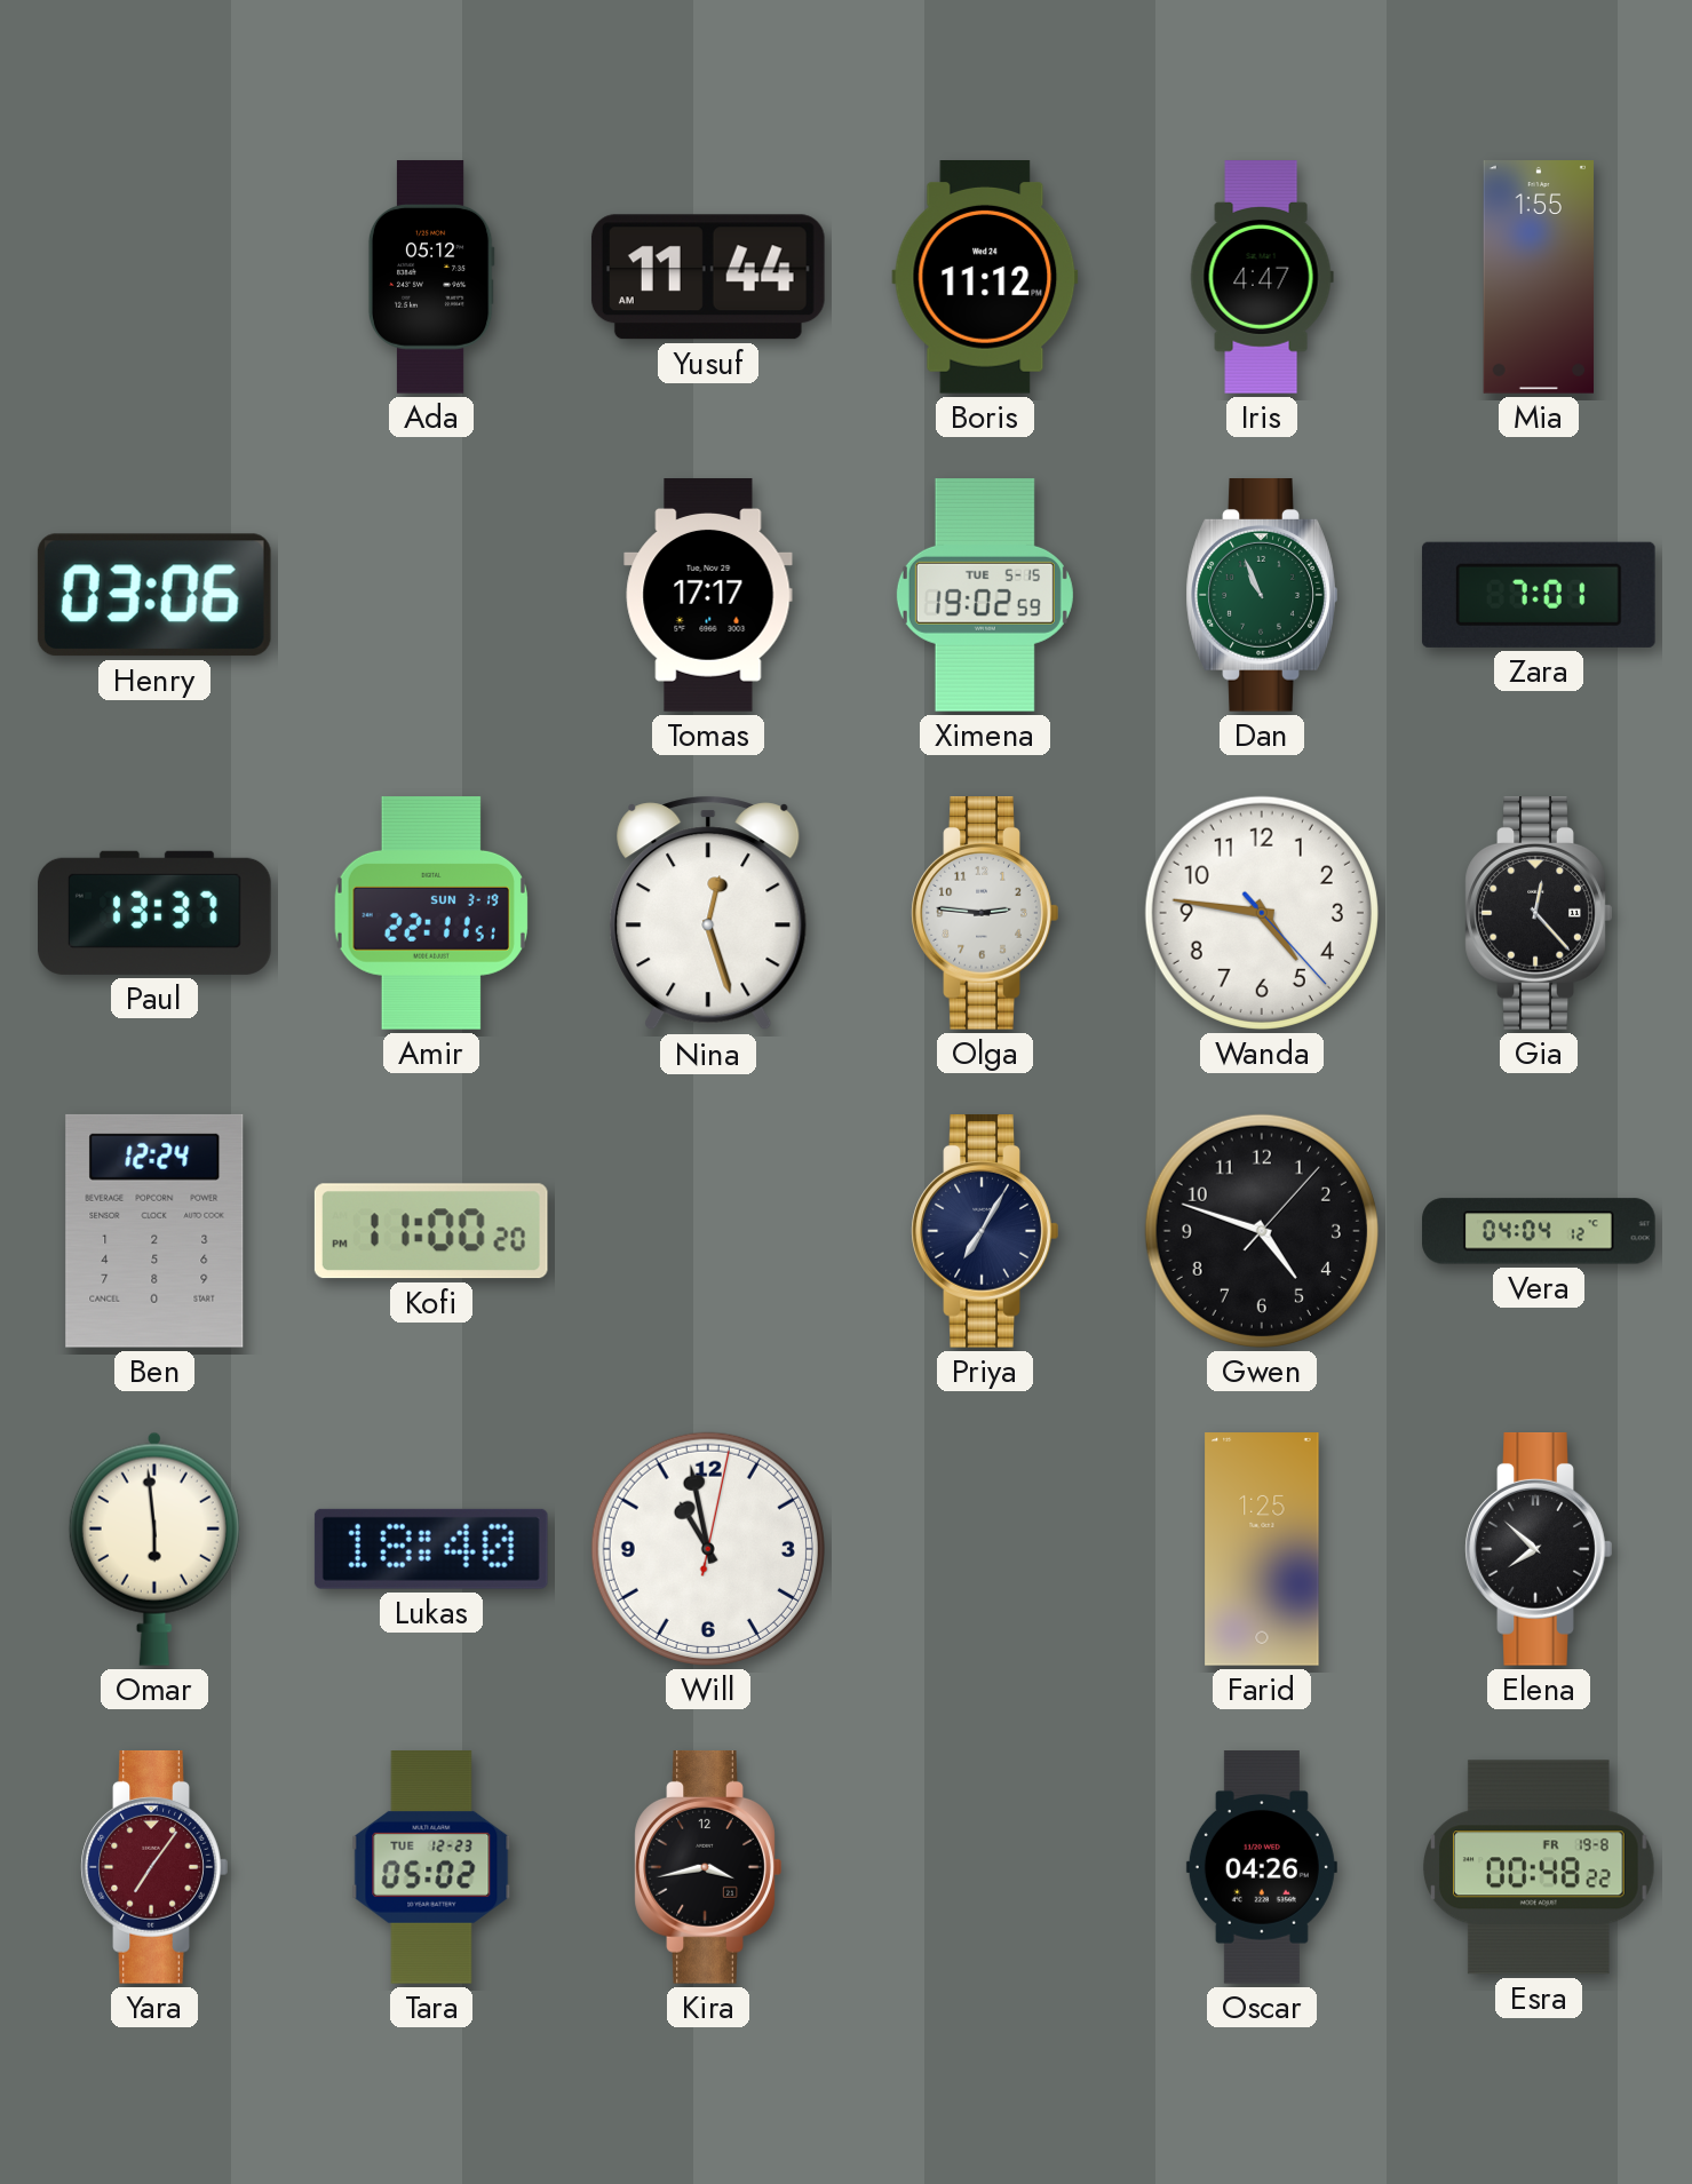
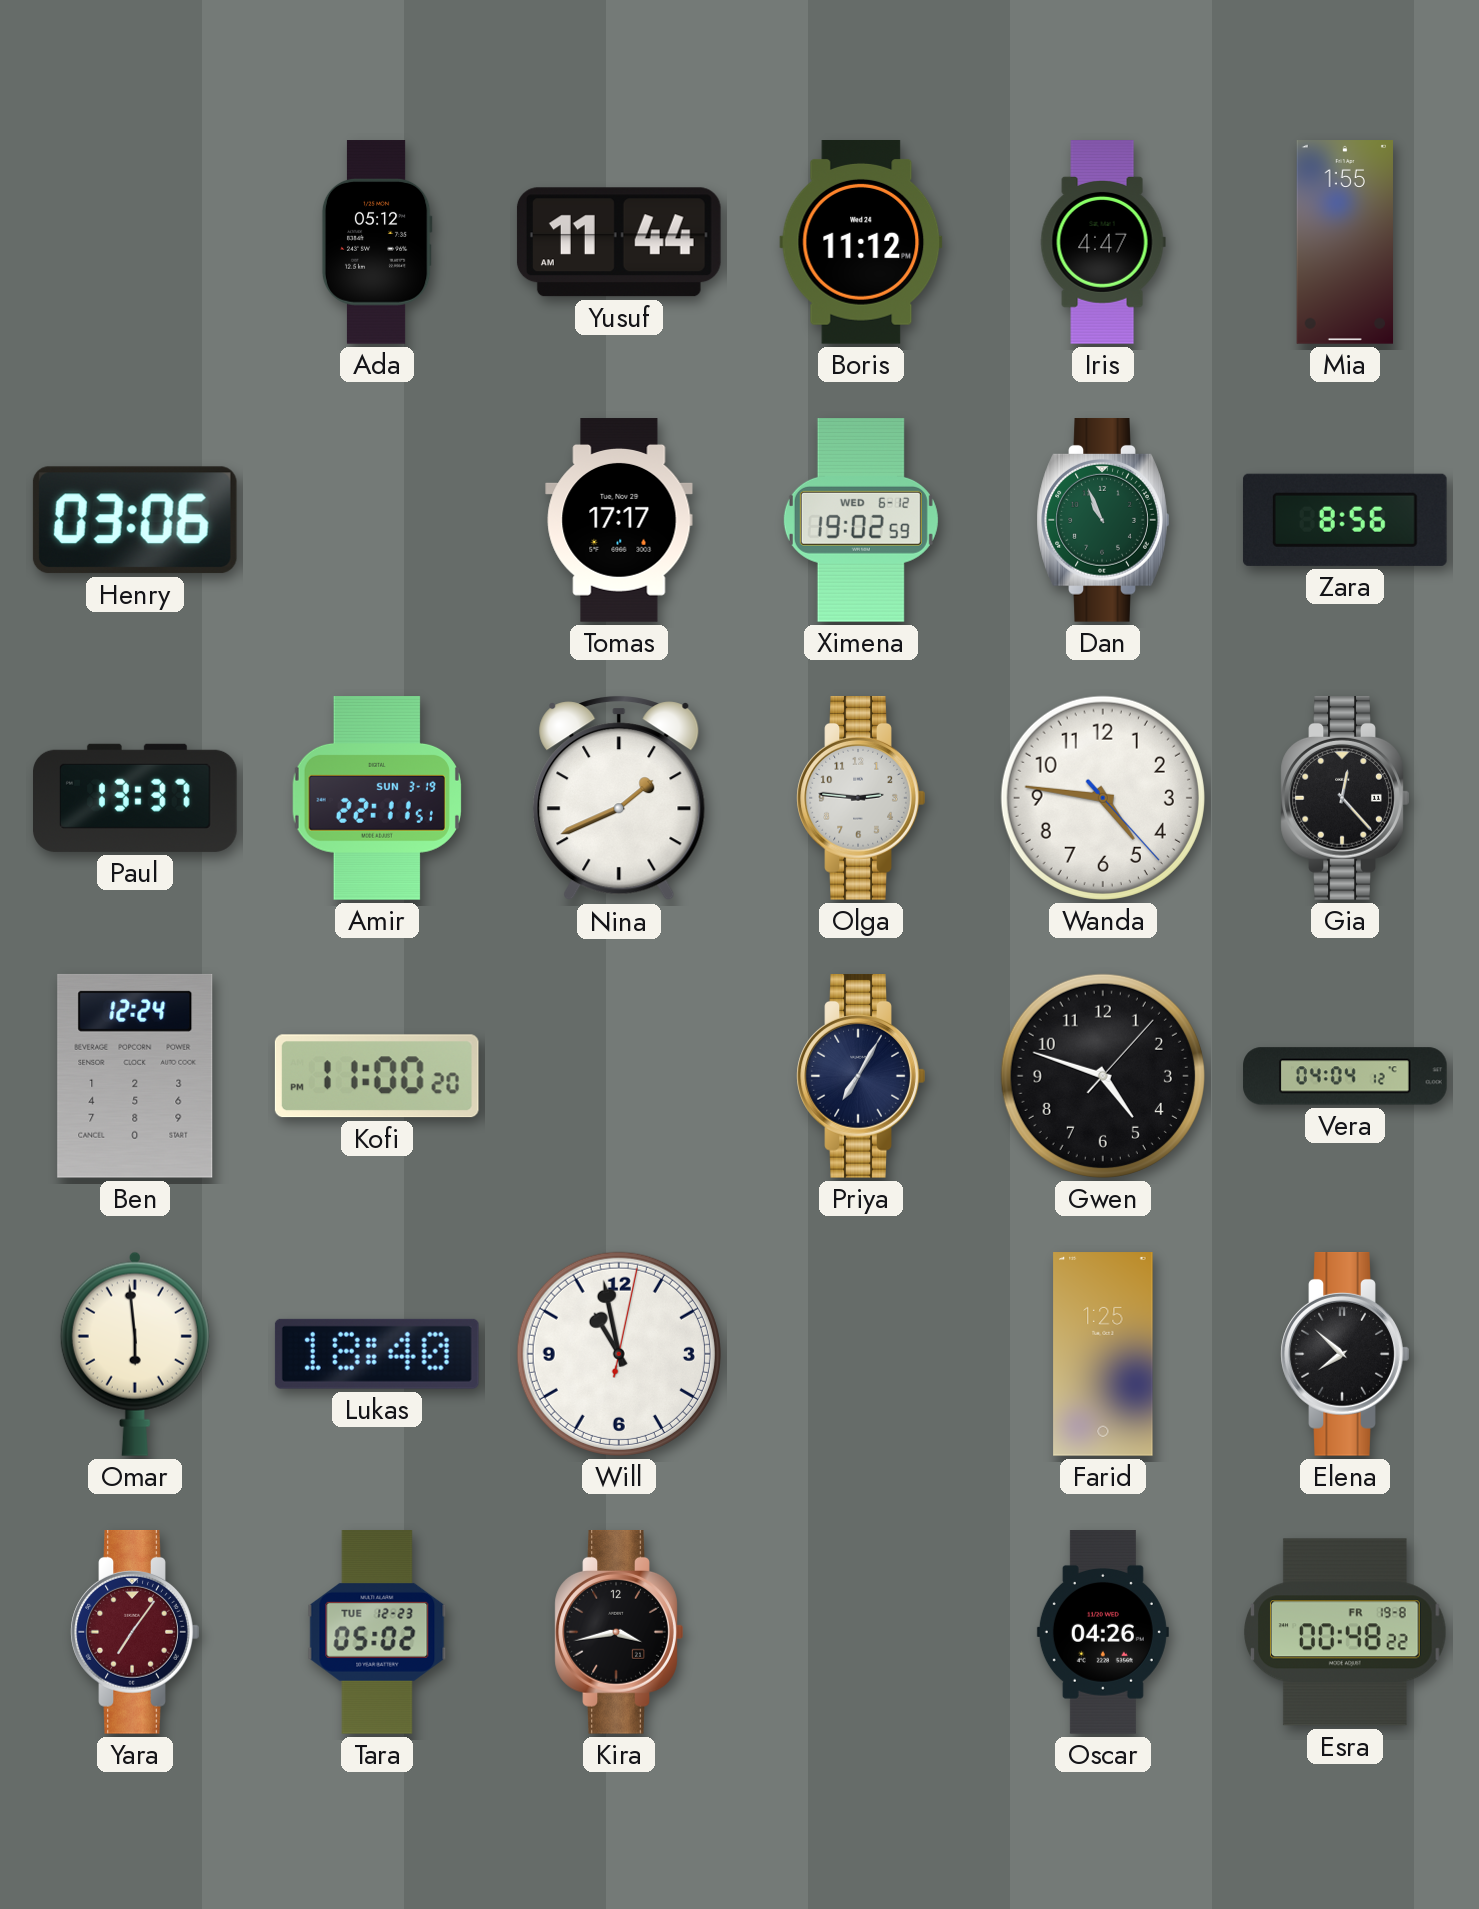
Ximena date: TUE 5-15 -> WED 6-12
Zara: 7:01 -> 8:56
Nina: 12:27 -> 1:41
